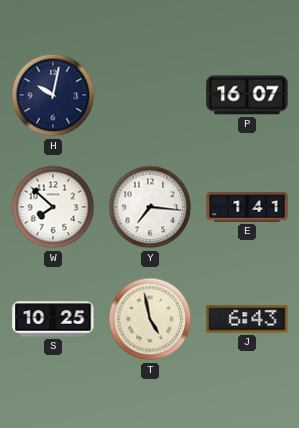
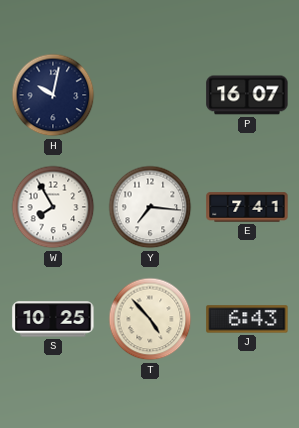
W: 7:52 -> 7:55
E: 1:41 -> 7:41
T: 4:58 -> 4:53
